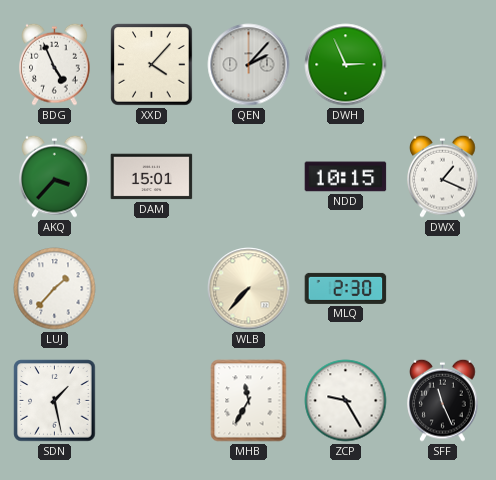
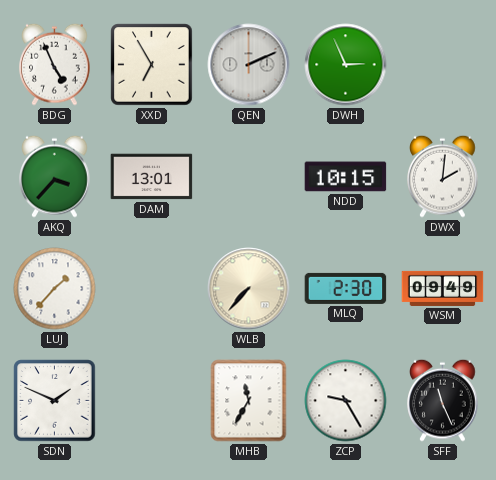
XXD: 4:07 -> 6:55
QEN: 2:07 -> 2:11
DAM: 15:01 -> 13:01
DWX: 1:19 -> 2:01
WSM: none -> 09:49
SDN: 1:28 -> 1:49
